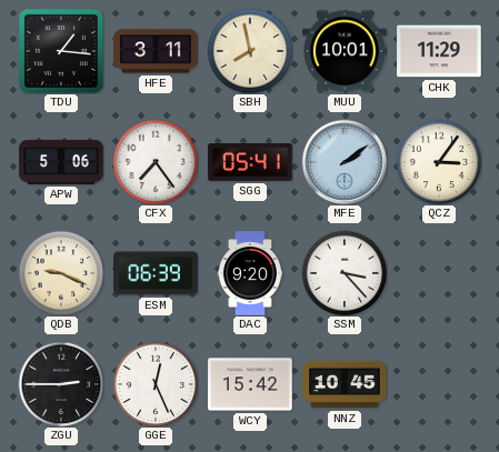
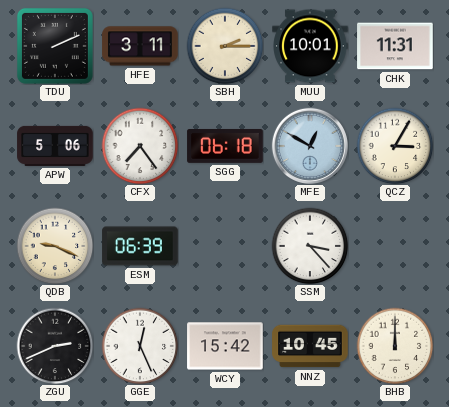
TDU: 1:16 -> 2:11
SBH: 7:58 -> 2:15
CHK: 11:29 -> 11:31
SGG: 05:41 -> 06:18
MFE: 2:09 -> 12:50
QCZ: 3:06 -> 3:05
DAC: 9:20 -> none
ZGU: 2:45 -> 2:41
BHB: none -> 12:00
